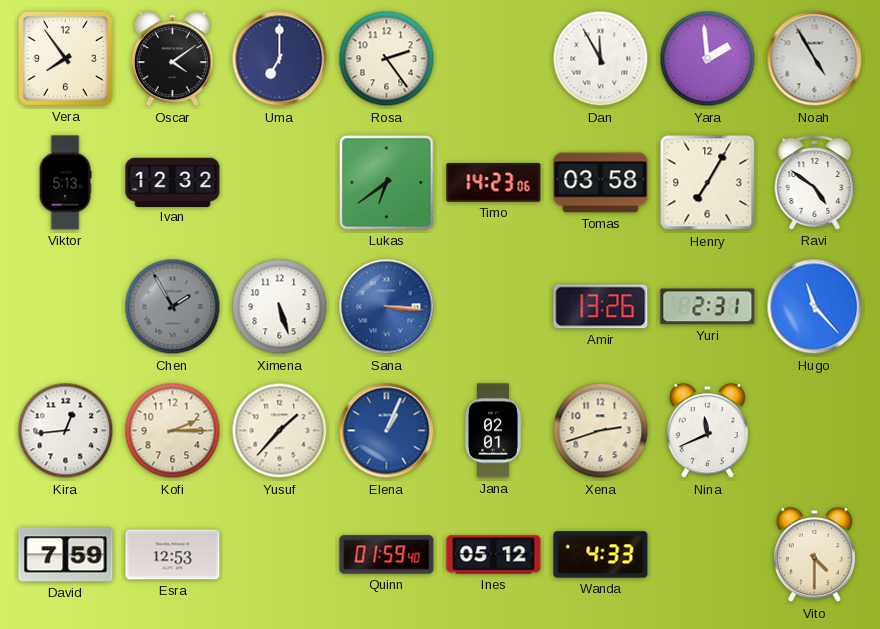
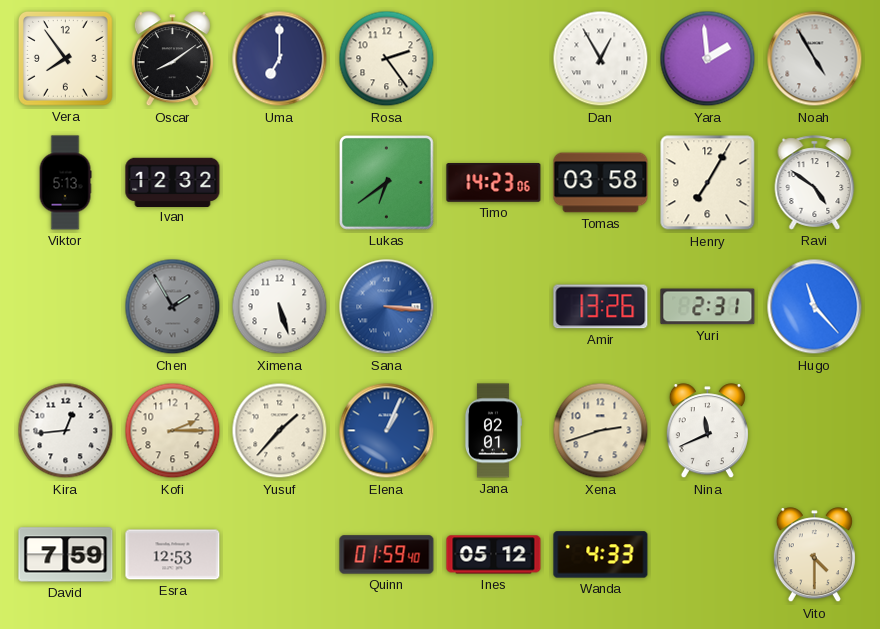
Oscar: 4:09 -> 8:09
Dan: 11:55 -> 12:55
